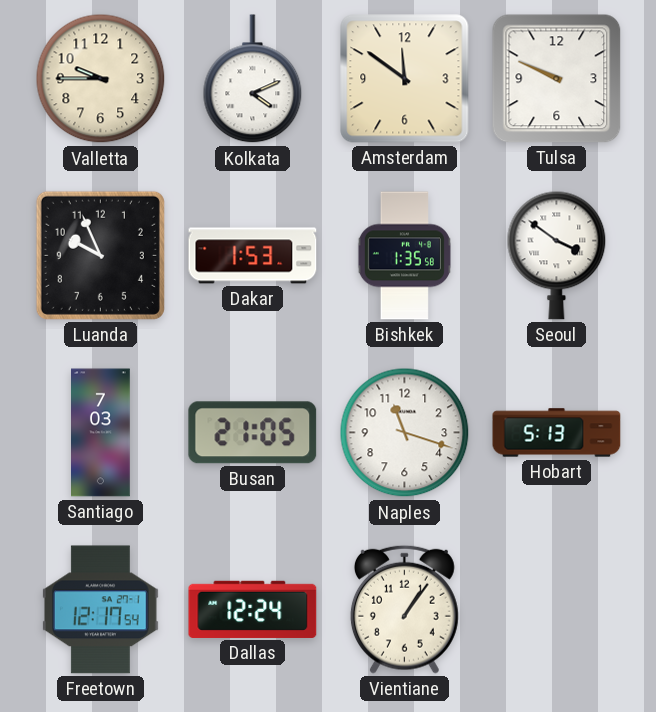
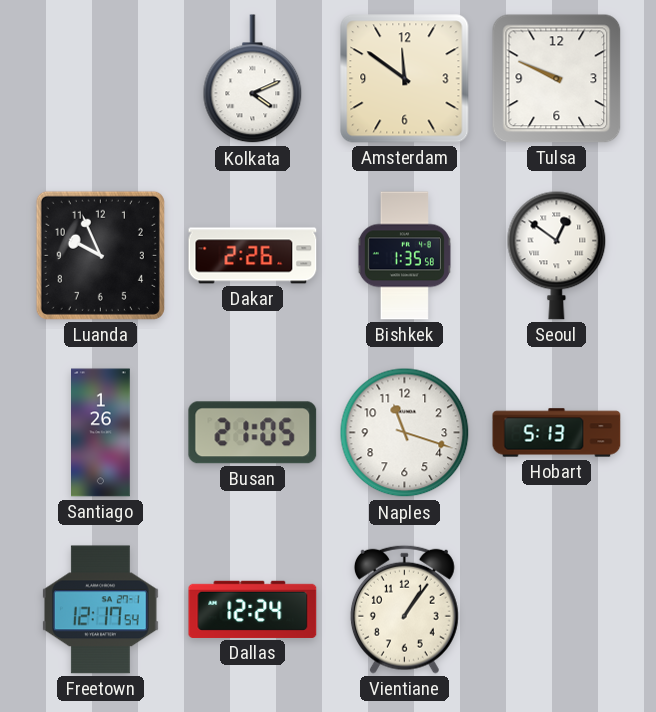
Valletta: 9:45 -> none
Dakar: 1:53 -> 2:26
Seoul: 3:51 -> 12:51
Santiago: 7:03 -> 1:26
